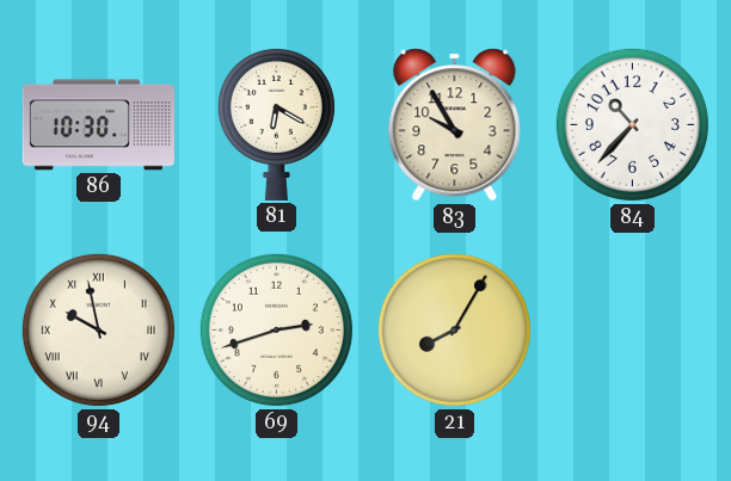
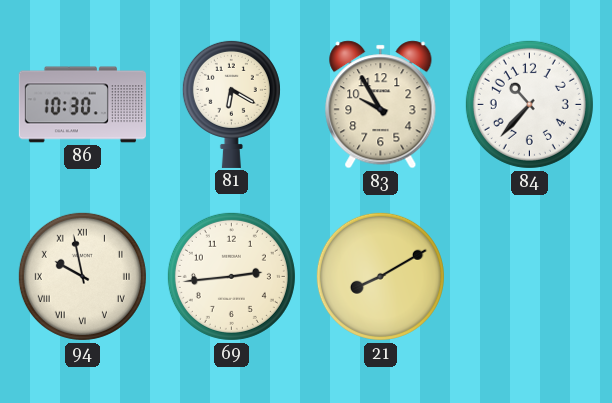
69: 2:42 -> 2:44
21: 8:05 -> 8:10
